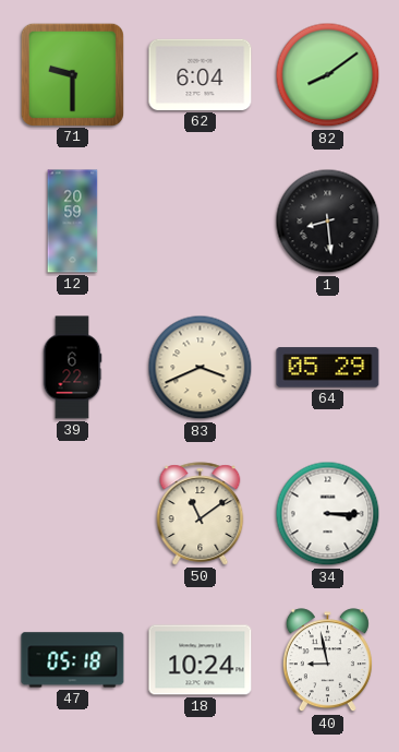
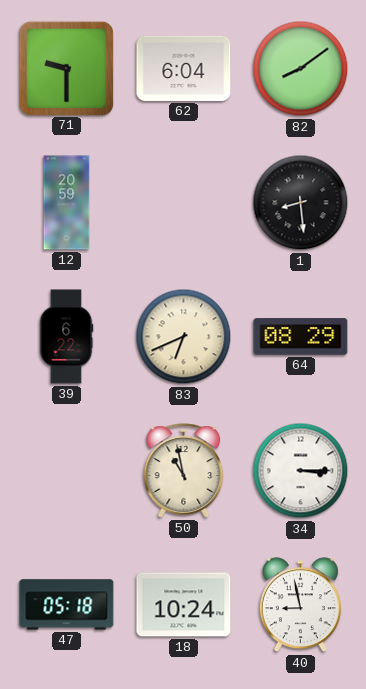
83: 3:41 -> 6:41
64: 05:29 -> 08:29
50: 11:09 -> 10:58
